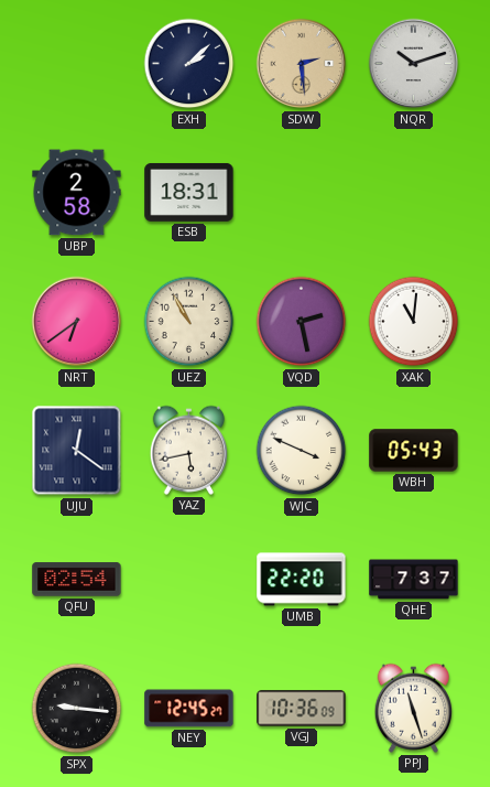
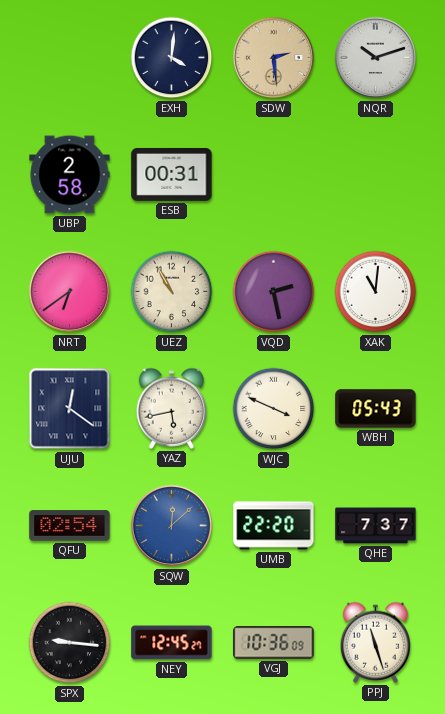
EXH: 2:08 -> 4:01
ESB: 18:31 -> 00:31
SQW: none -> 12:08
